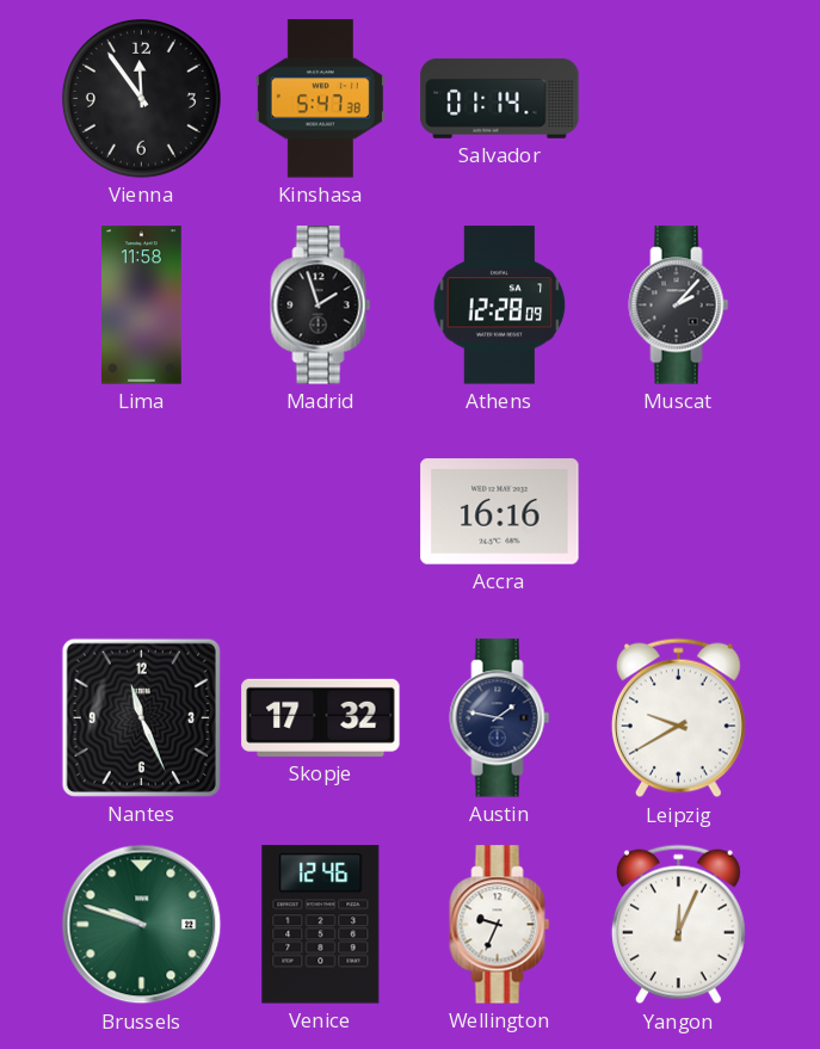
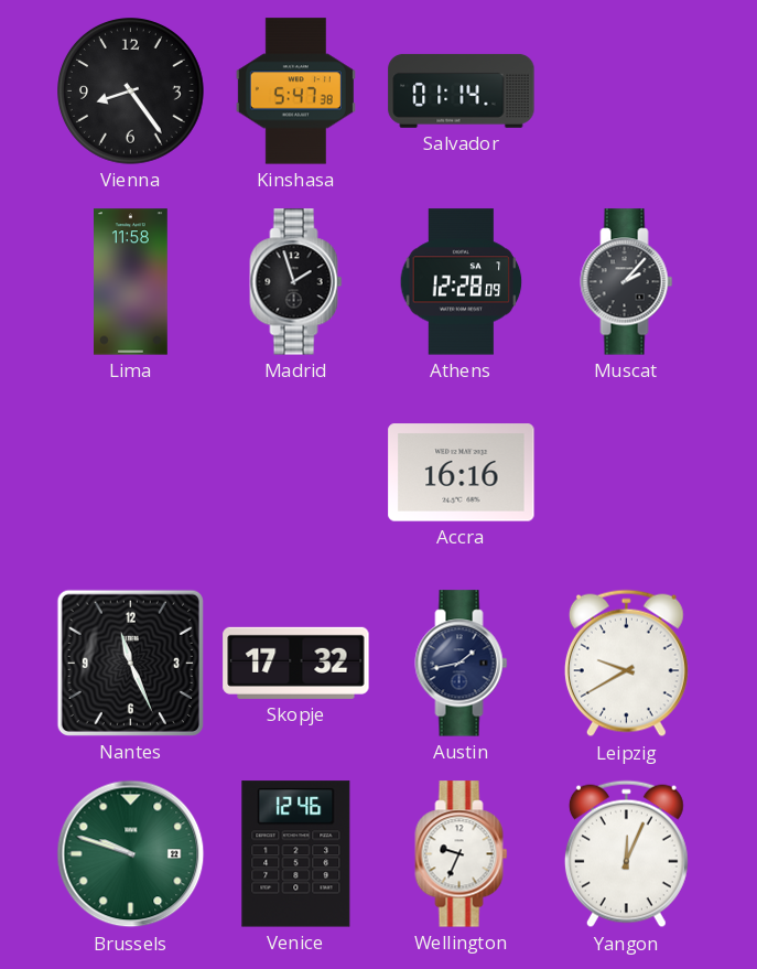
Vienna: 11:54 -> 8:24
Austin: 1:47 -> 1:43
